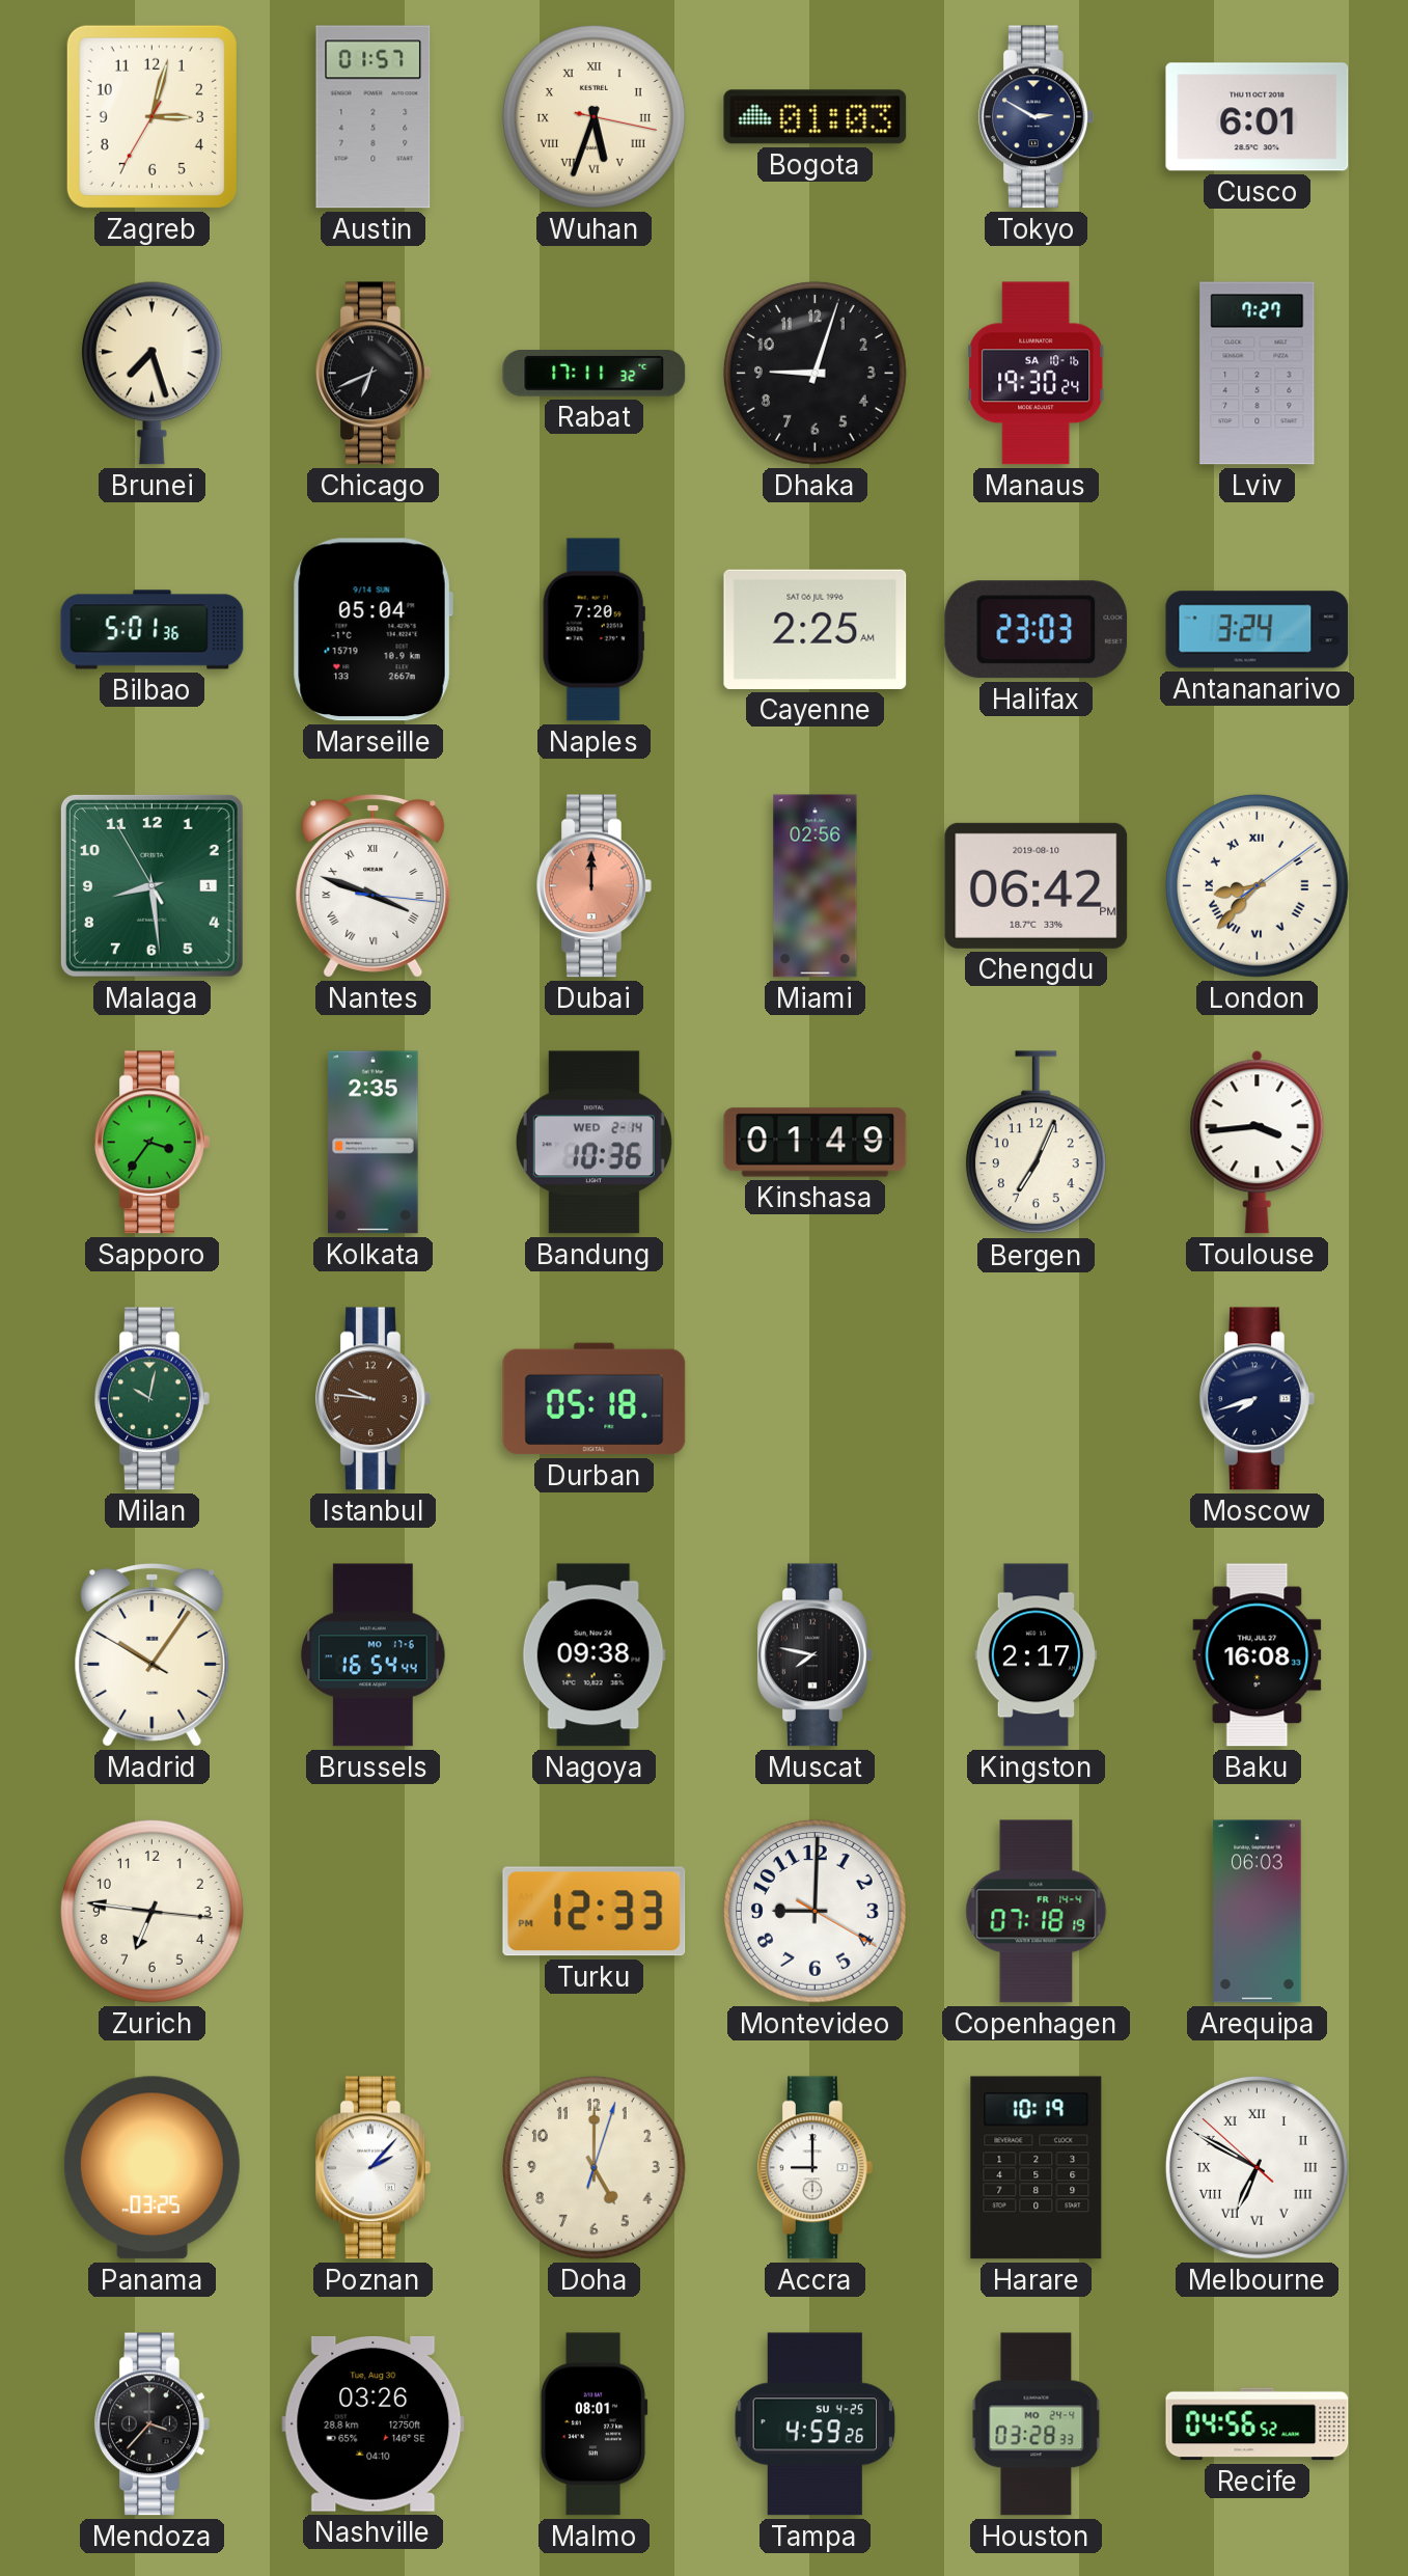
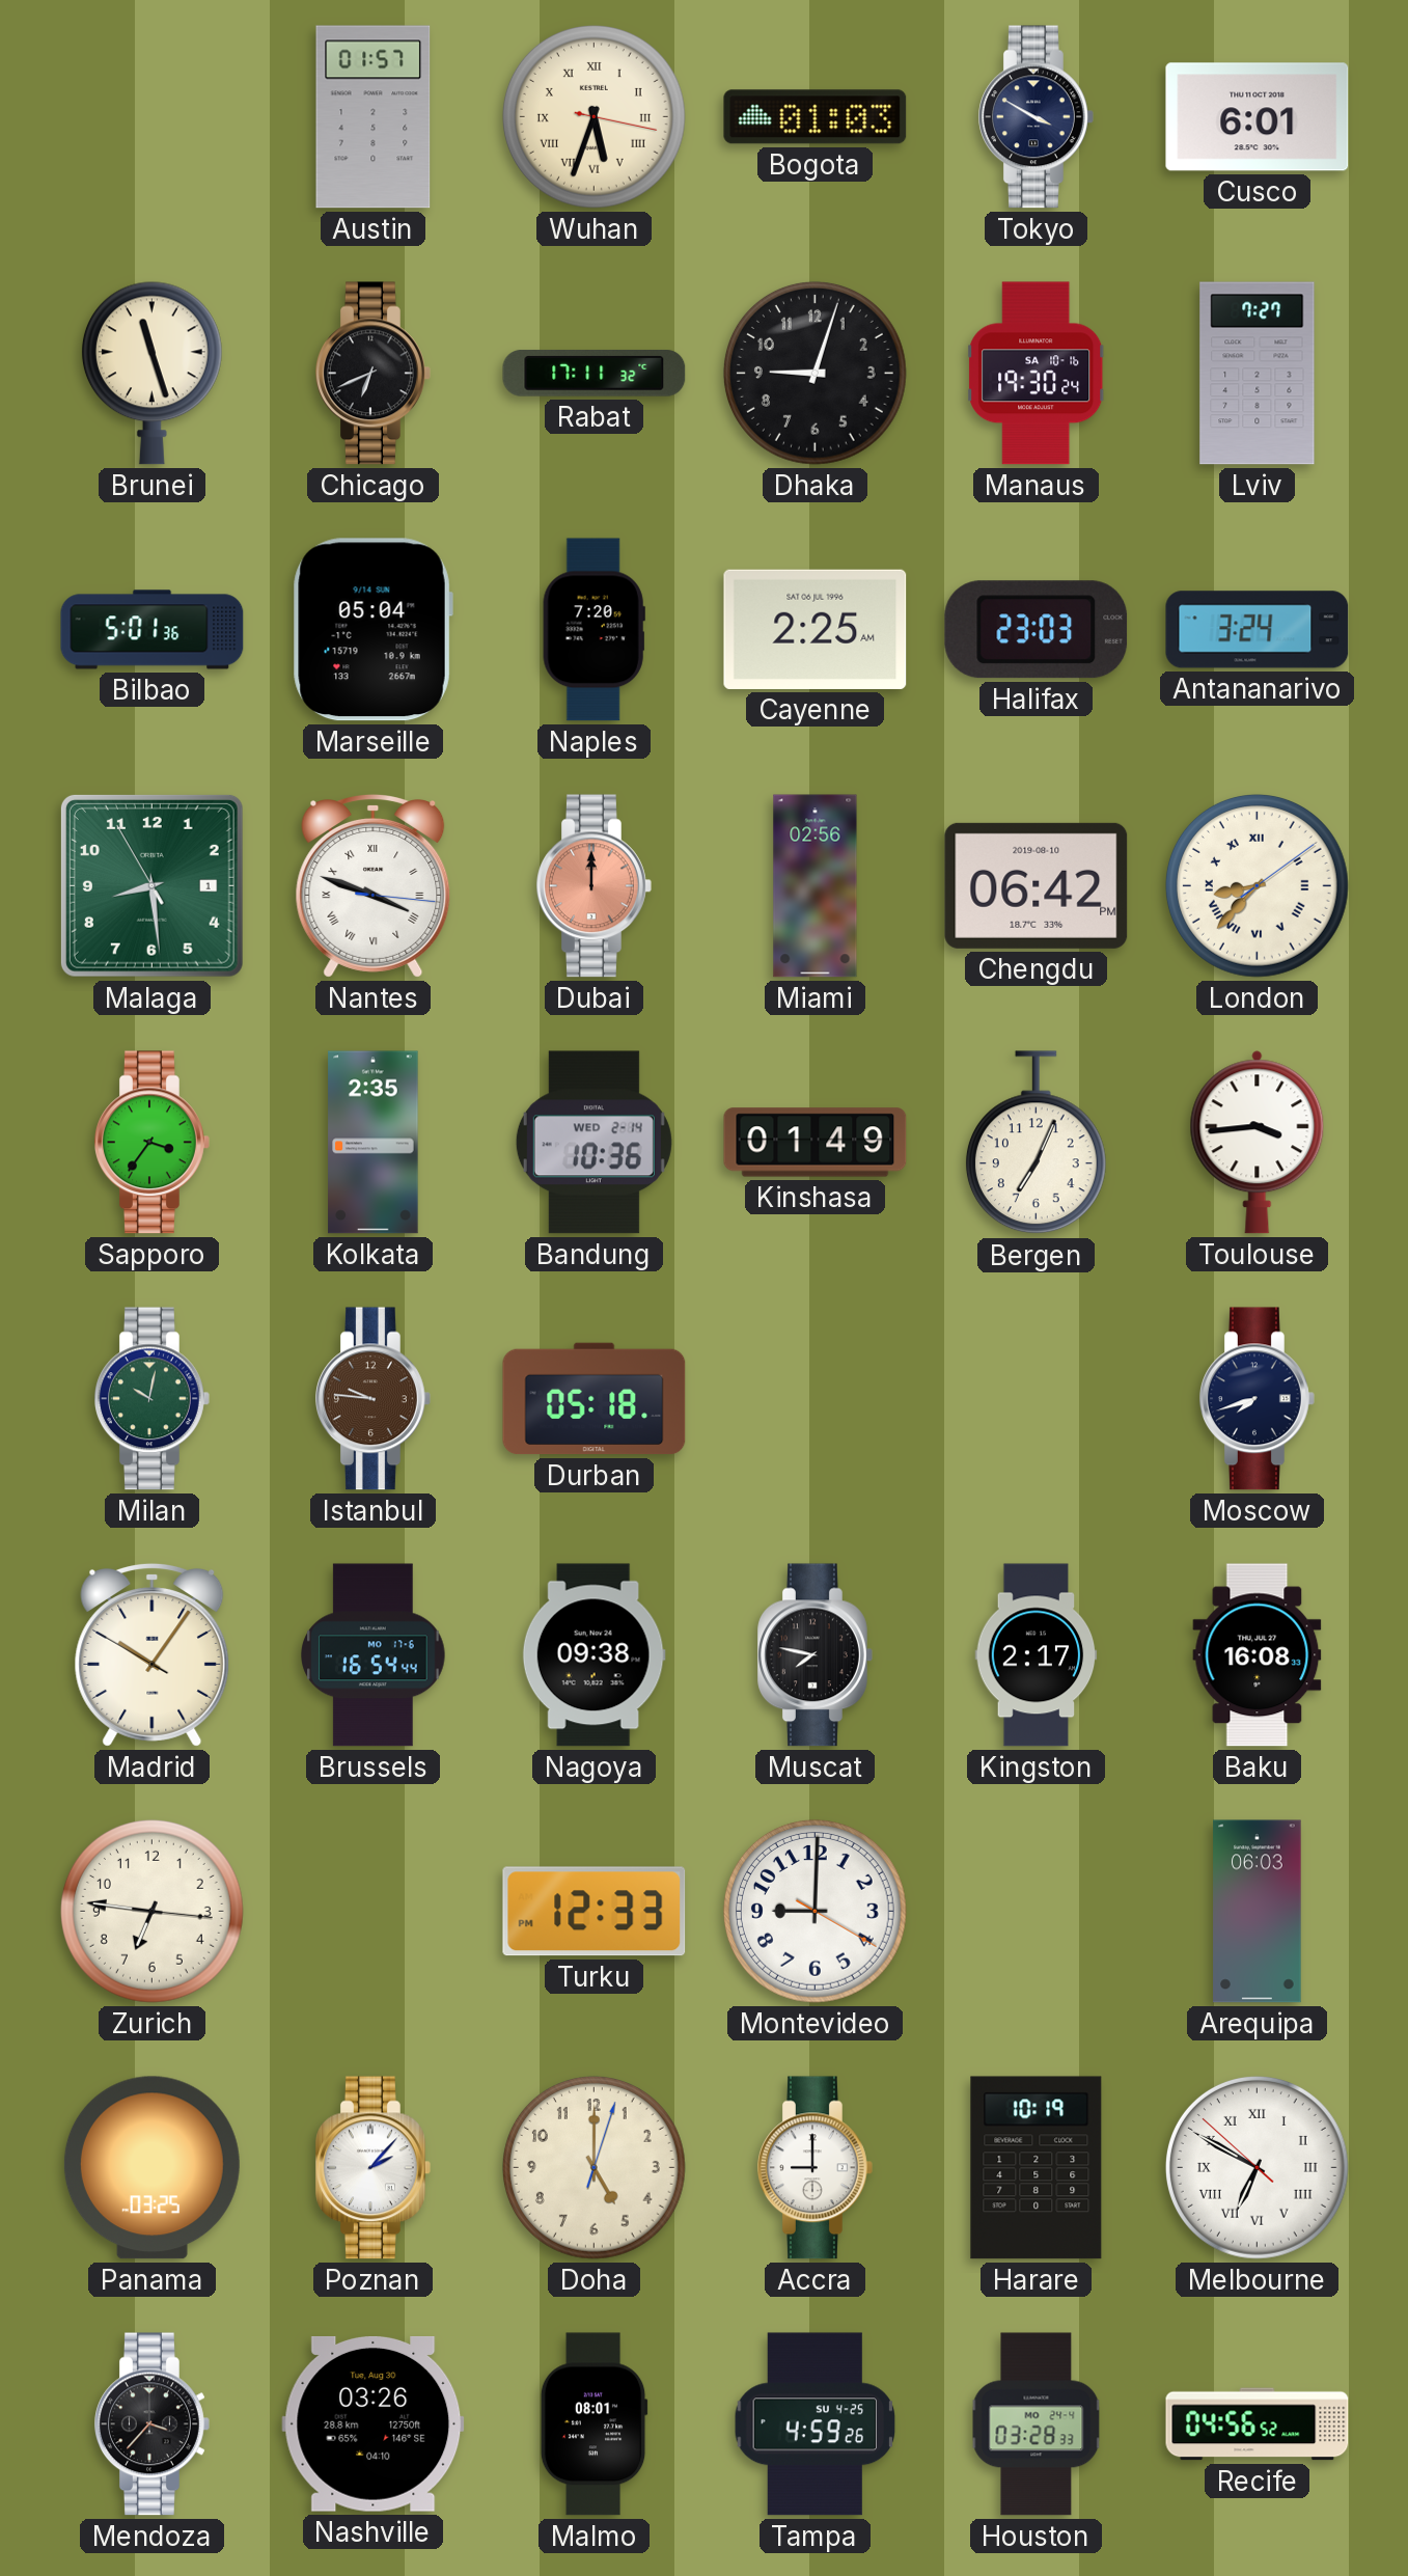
Zagreb: 3:02 -> none
Tokyo: 2:50 -> 3:50
Brunei: 7:27 -> 11:27
Copenhagen: 07:18 -> none
